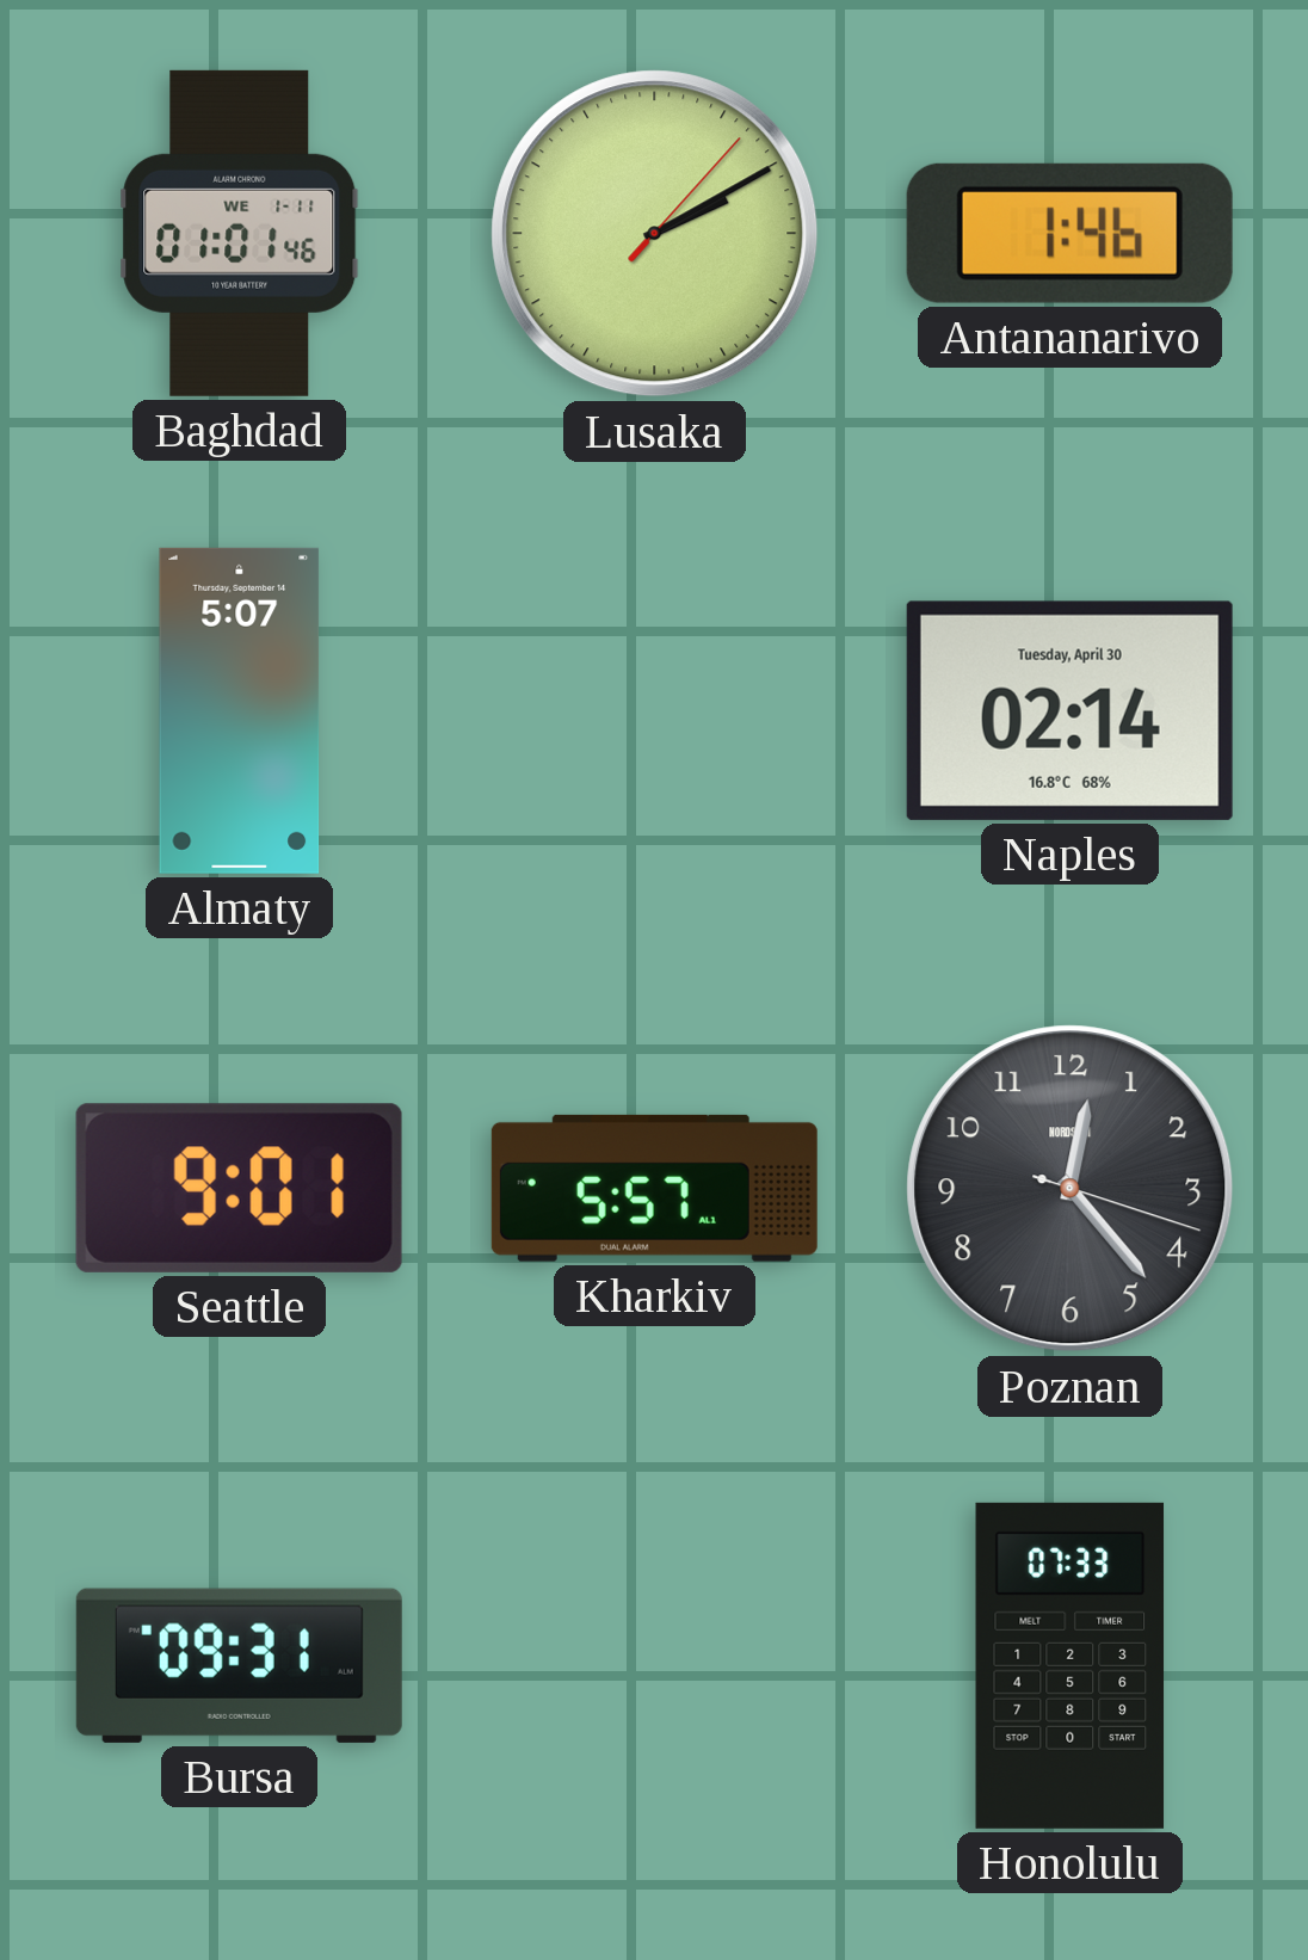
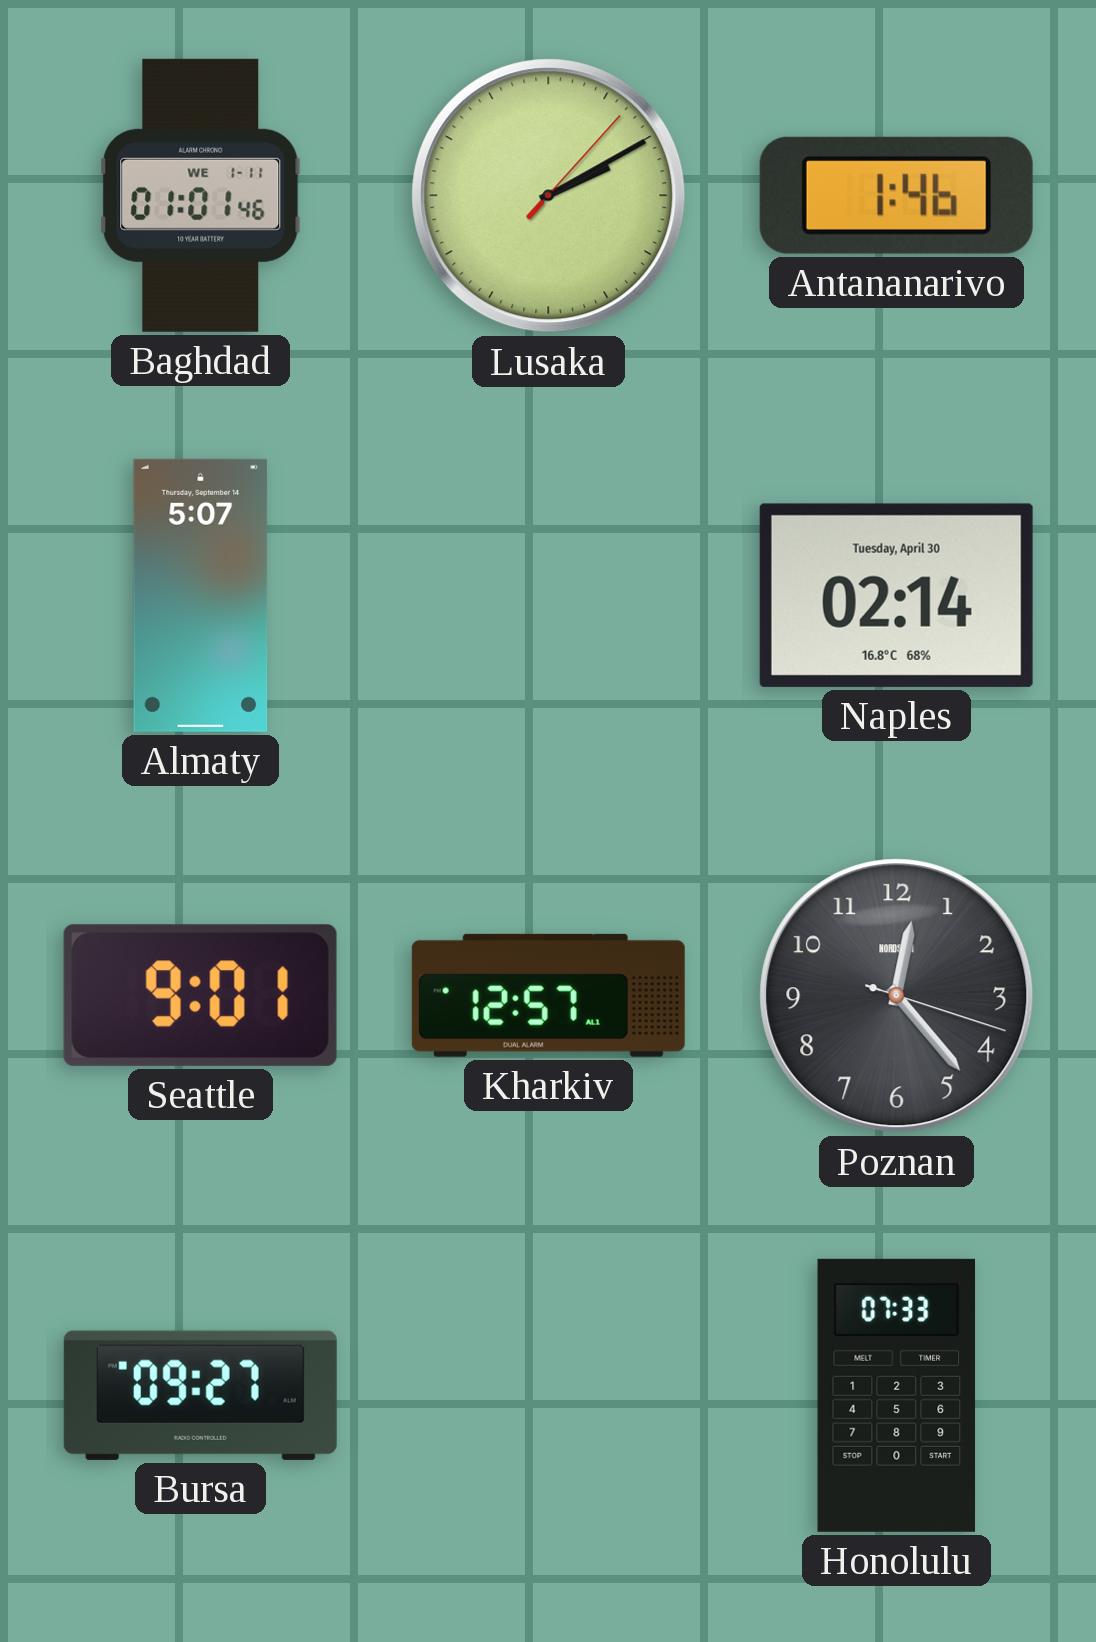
Kharkiv: 5:57 -> 12:57
Bursa: 09:31 -> 09:27
